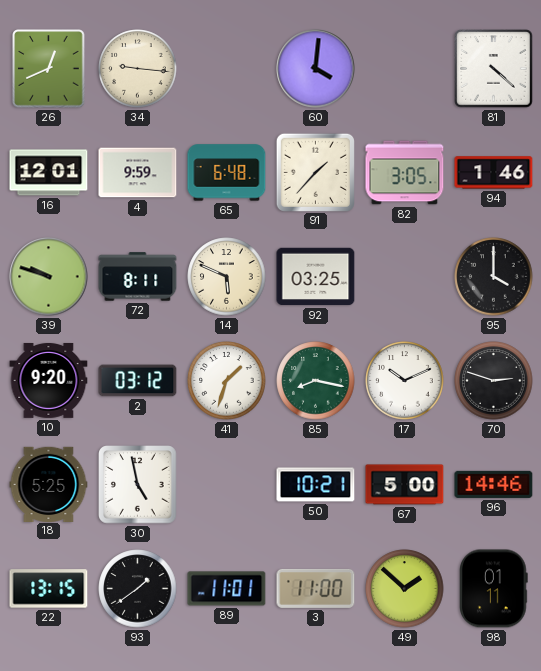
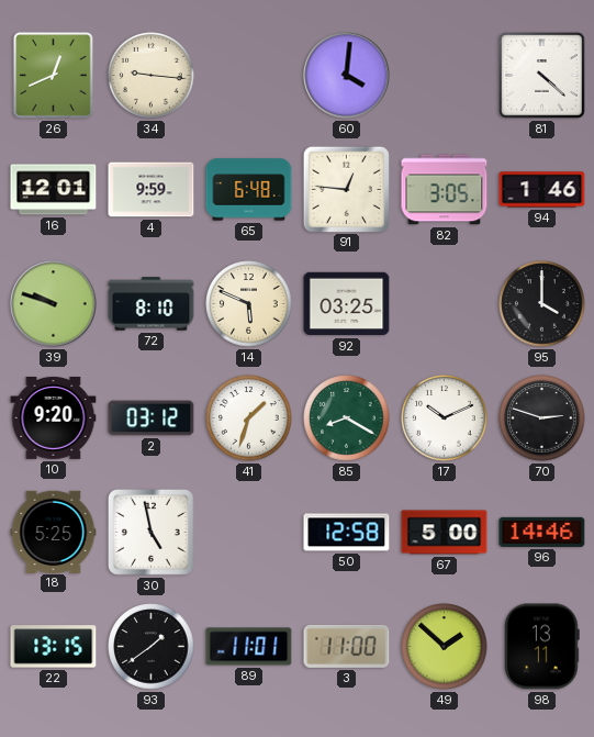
91: 1:37 -> 12:46
72: 8:11 -> 8:10
85: 8:17 -> 8:20
50: 10:21 -> 12:58
98: 01:11 -> 13:11
